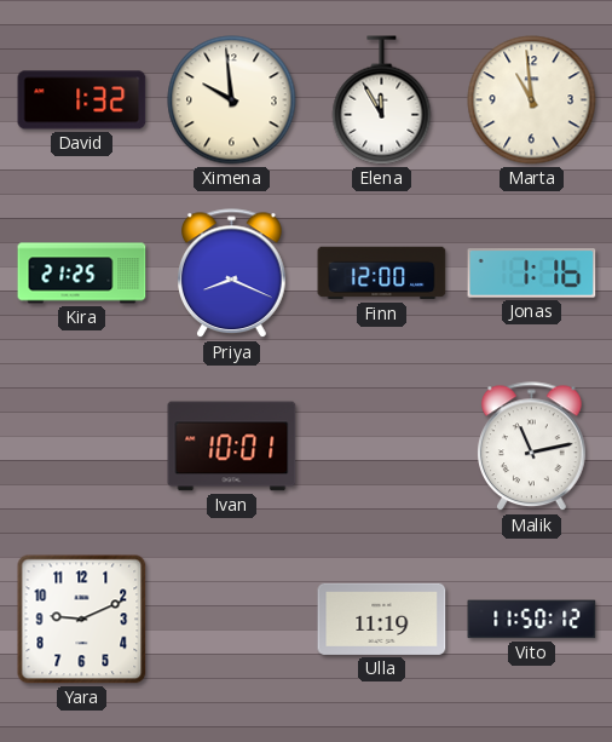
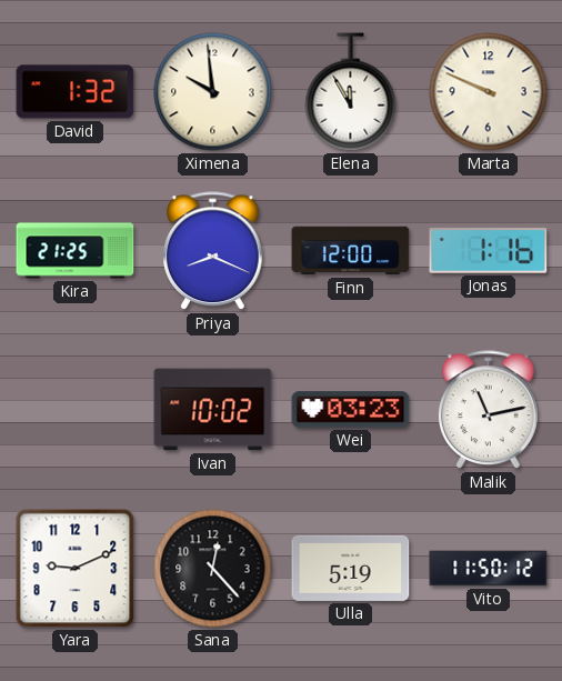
Marta: 10:59 -> 9:49
Ivan: 10:01 -> 10:02
Wei: none -> 03:23
Sana: none -> 12:23
Ulla: 11:19 -> 5:19
